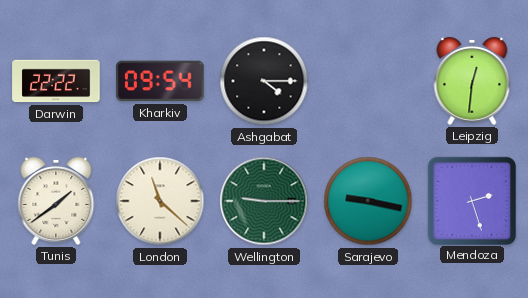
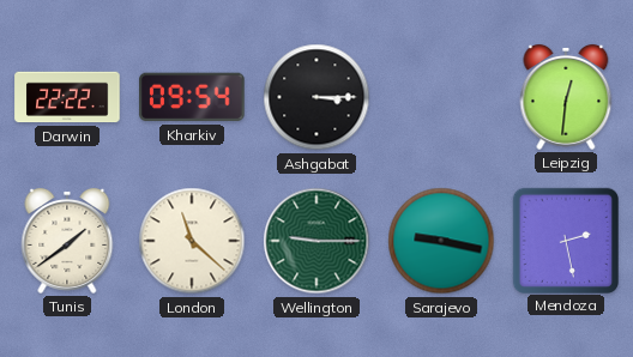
Ashgabat: 4:15 -> 3:15
Mendoza: 2:27 -> 2:28
